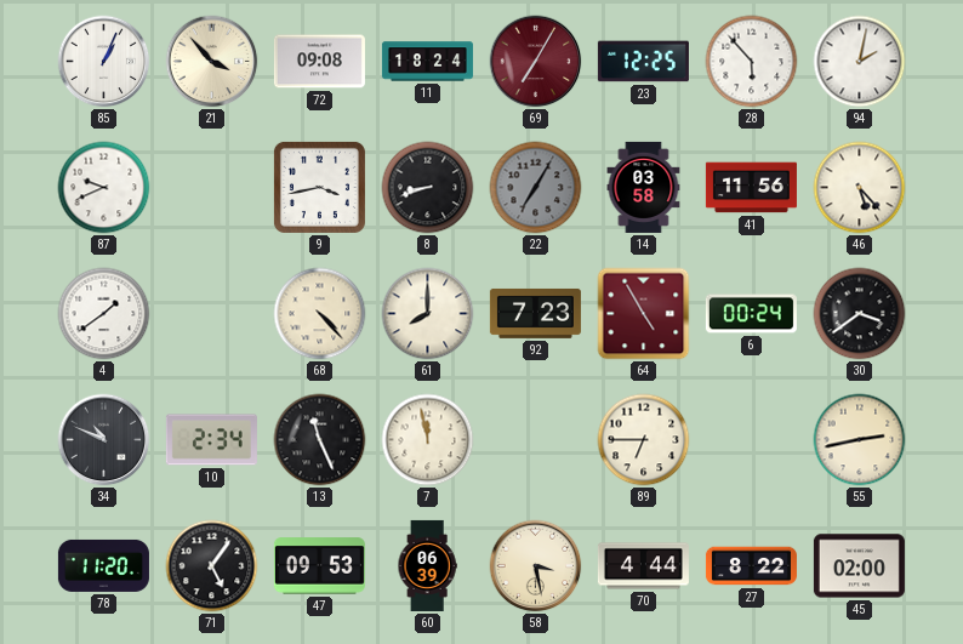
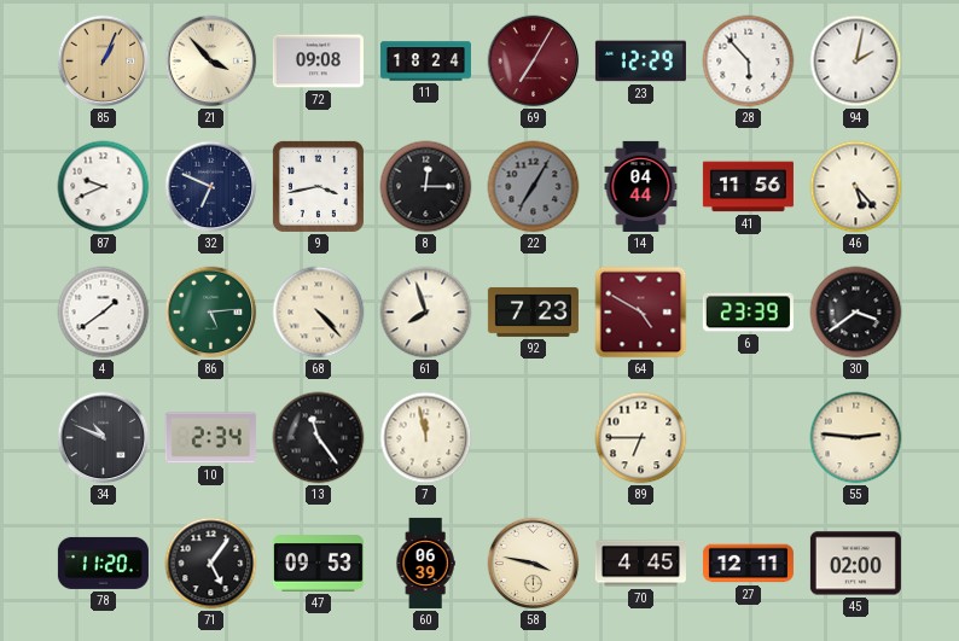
85 dial: white -> champagne
23: 12:25 -> 12:29
32: none -> 6:49
8: 8:42 -> 12:15
14: 03:58 -> 04:44
86: none -> 5:14
61: 8:00 -> 7:57
64: 4:55 -> 4:50
6: 00:24 -> 23:39
13: 11:26 -> 11:24
55: 2:43 -> 2:46
58: 3:28 -> 3:47
70: 4:44 -> 4:45
27: 8:22 -> 12:11
